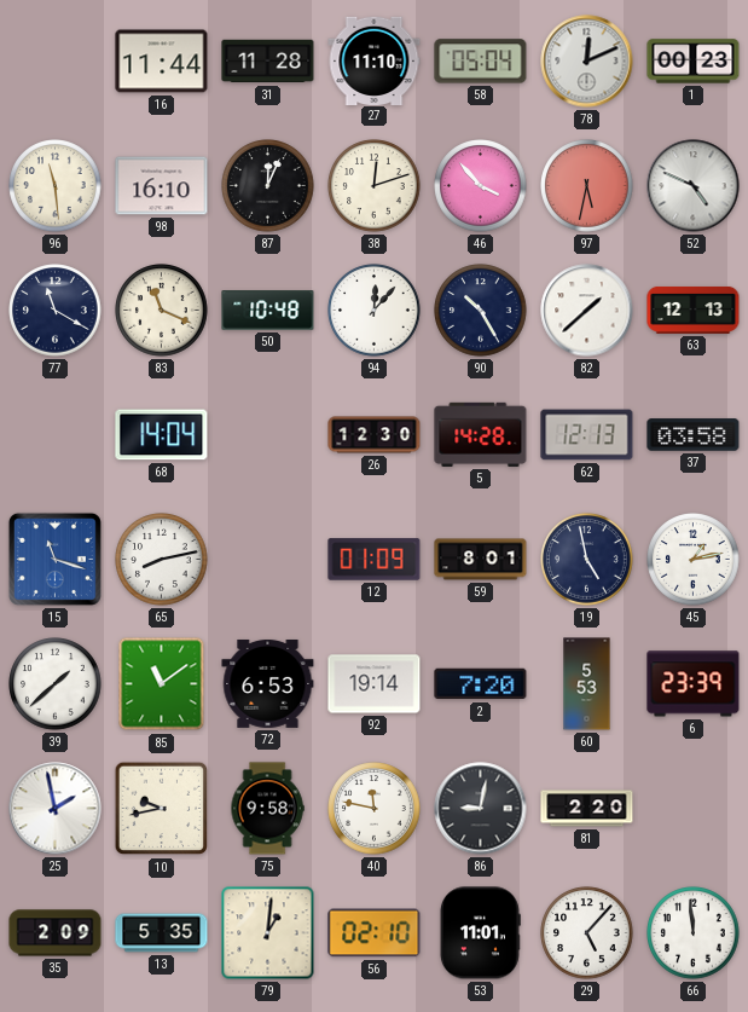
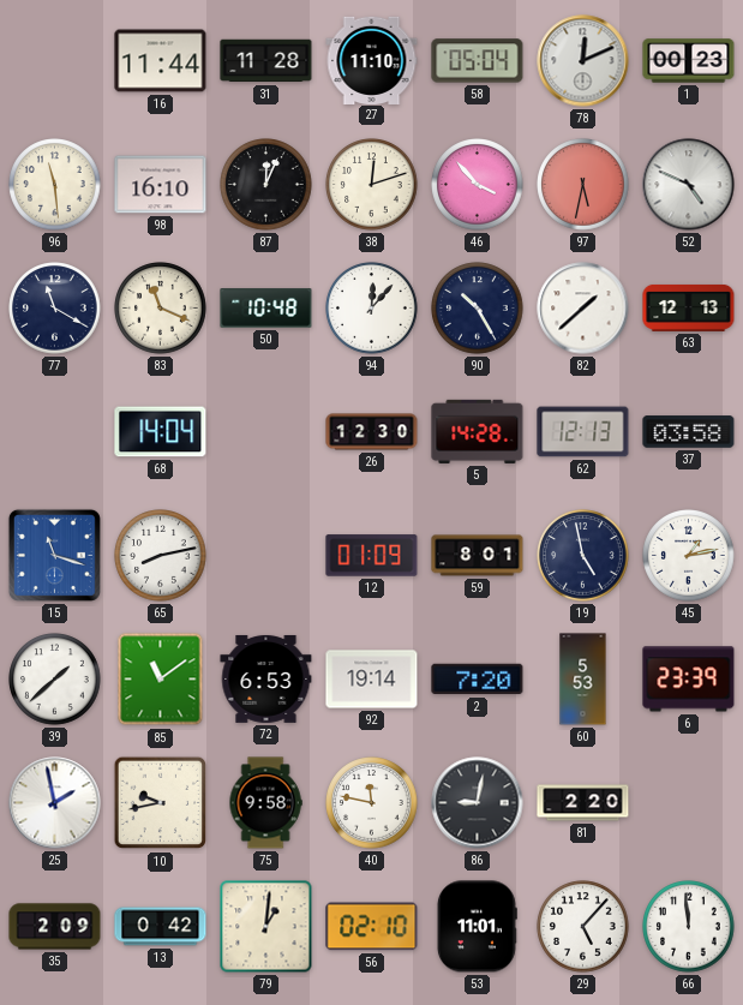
13: 5:35 -> 0:42
